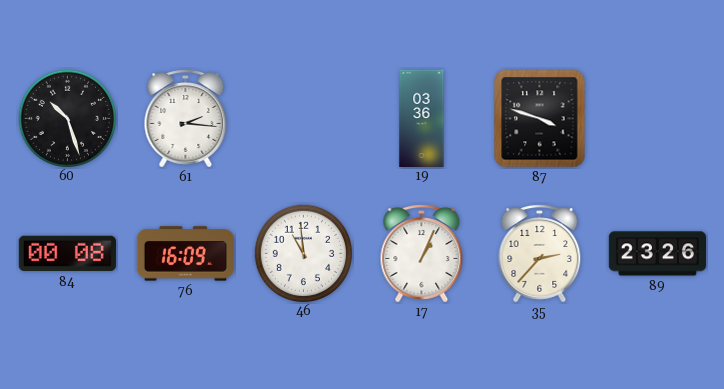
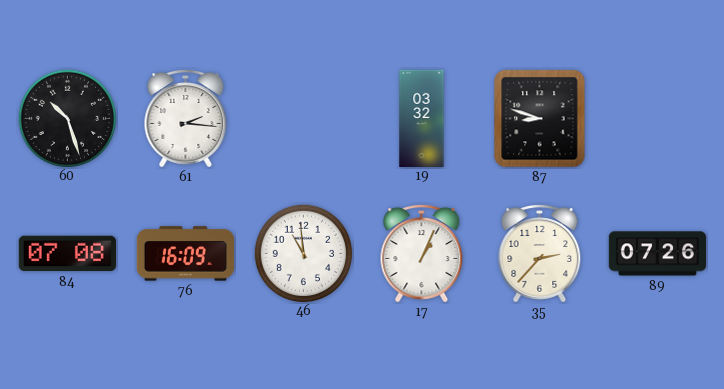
19: 03:36 -> 03:32
87: 3:48 -> 8:48
84: 00:08 -> 07:08
89: 23:26 -> 07:26
